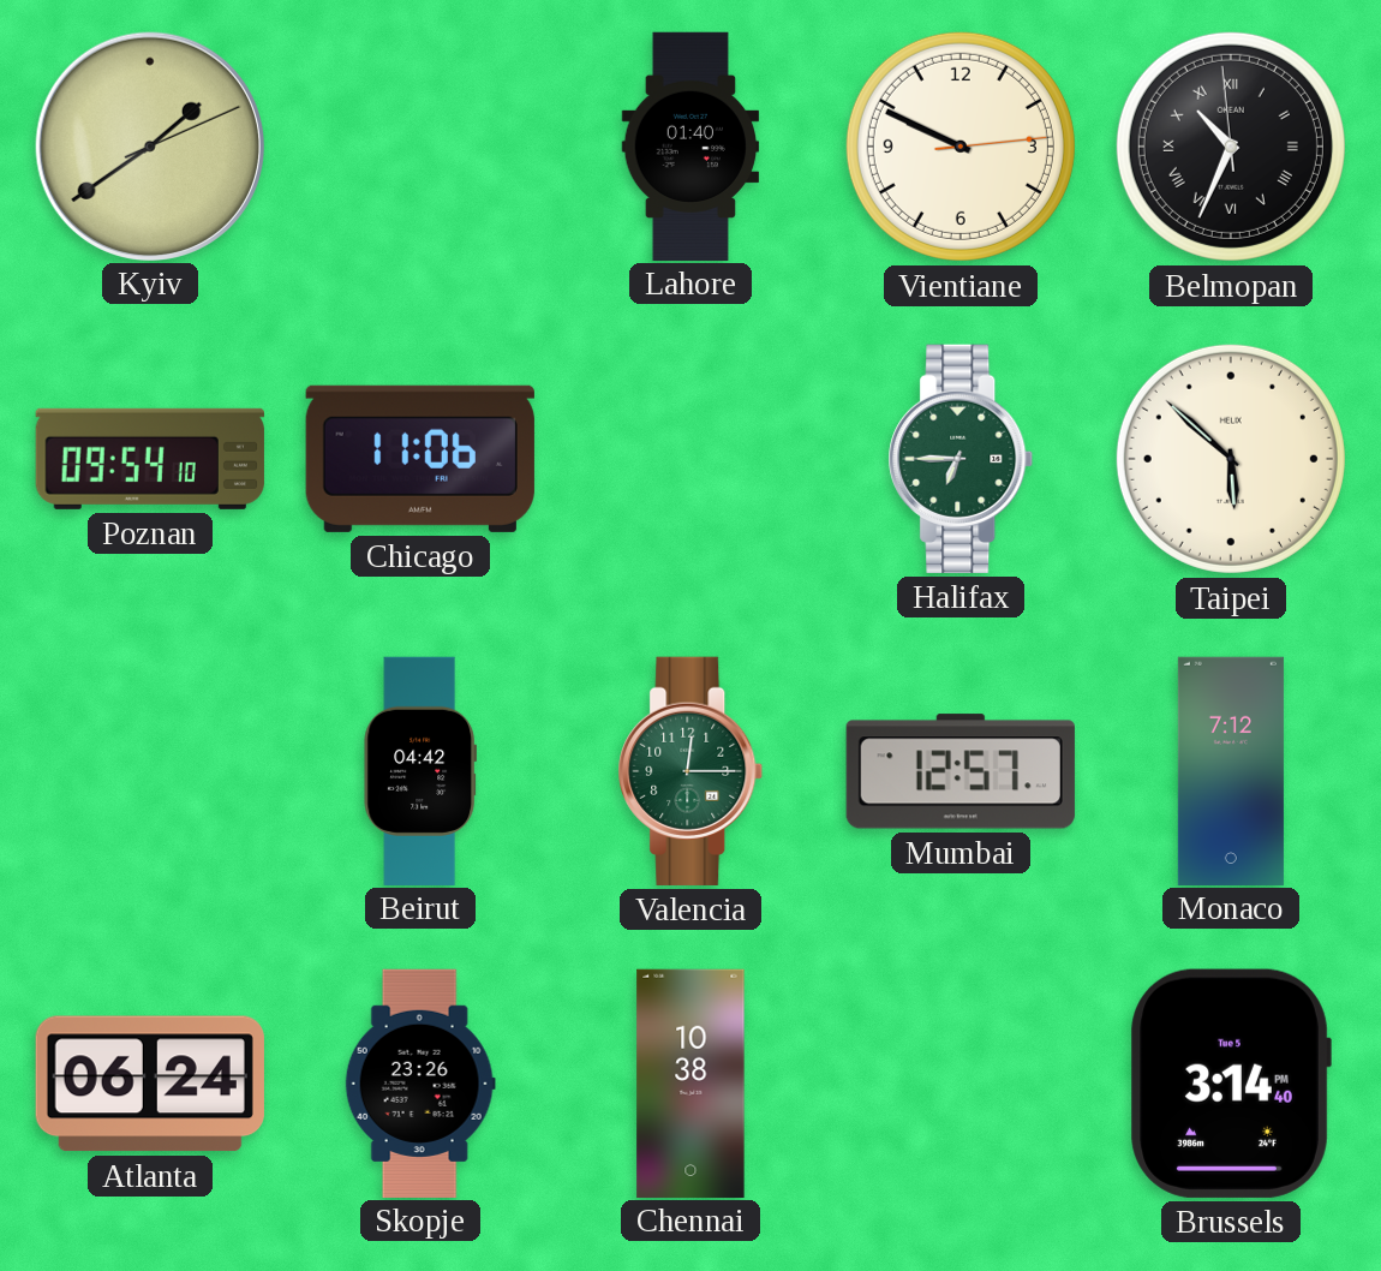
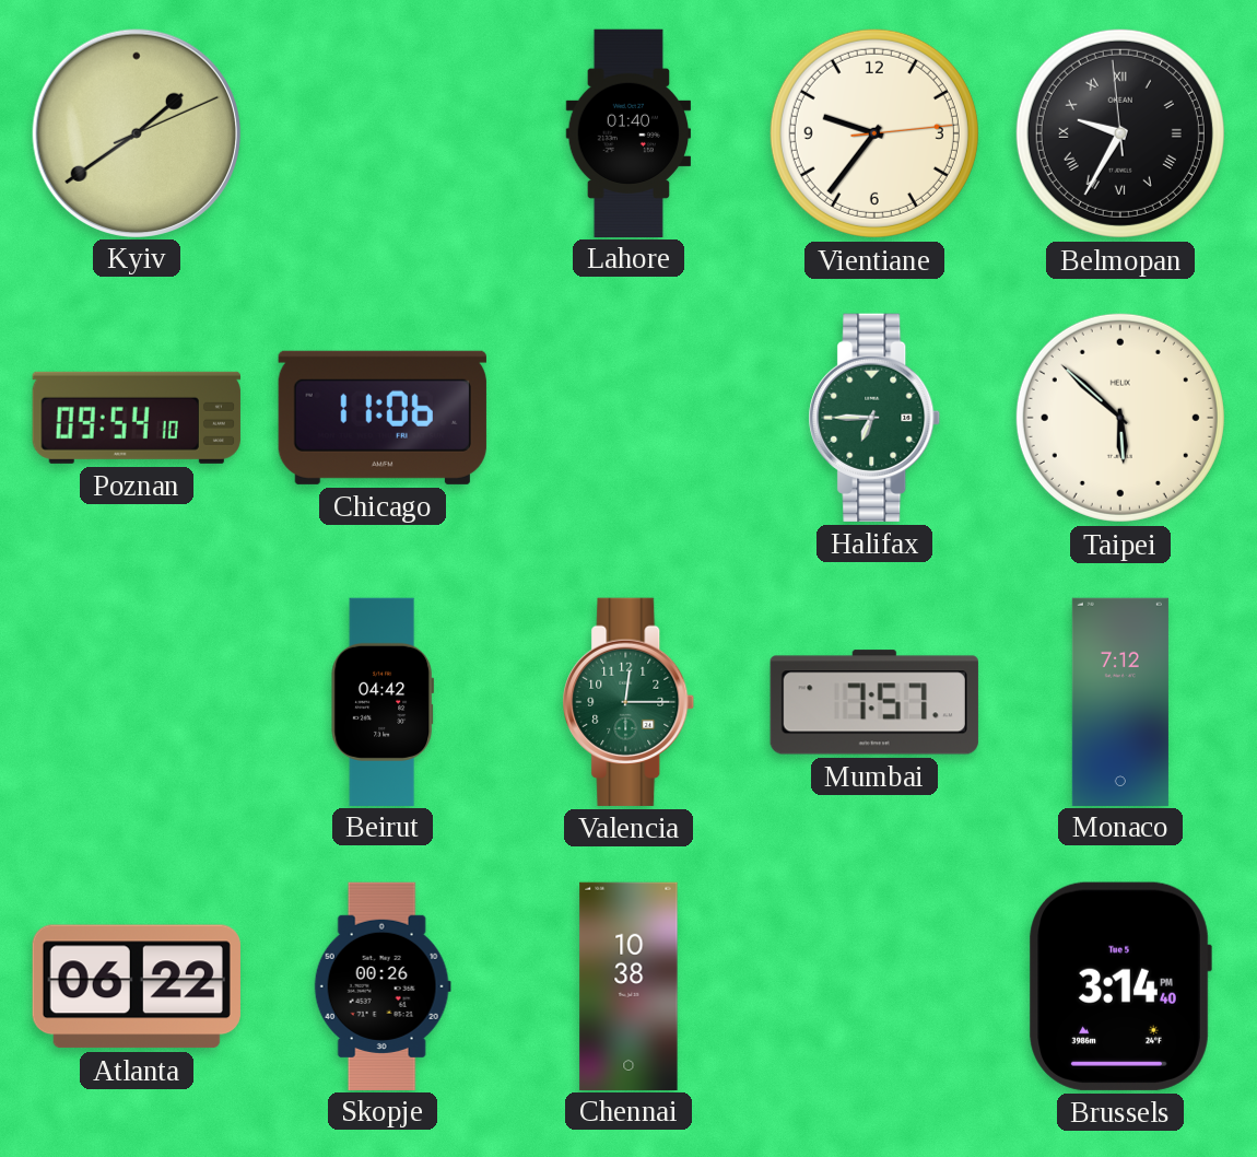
Vientiane: 9:49 -> 9:36
Belmopan: 10:33 -> 9:34
Mumbai: 12:57 -> 7:57
Atlanta: 06:24 -> 06:22
Skopje: 23:26 -> 00:26
